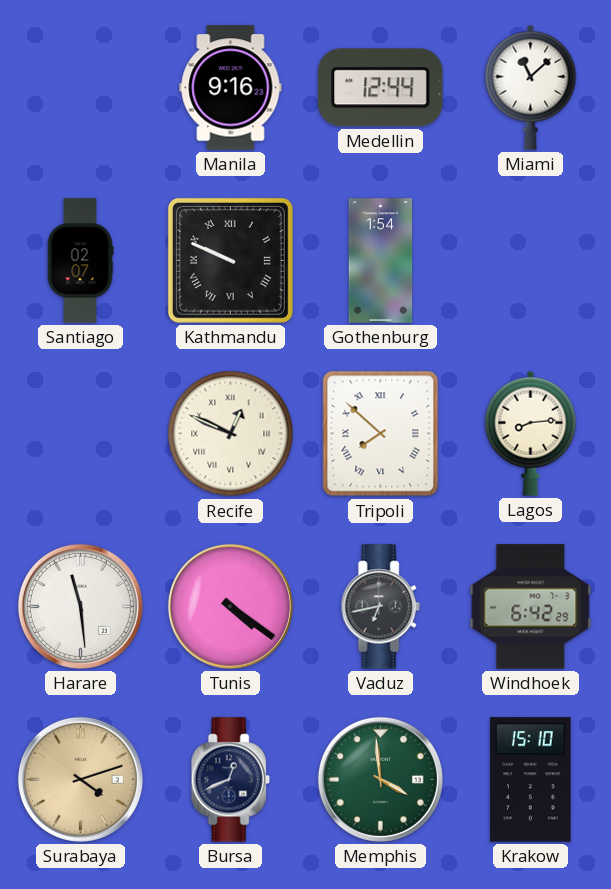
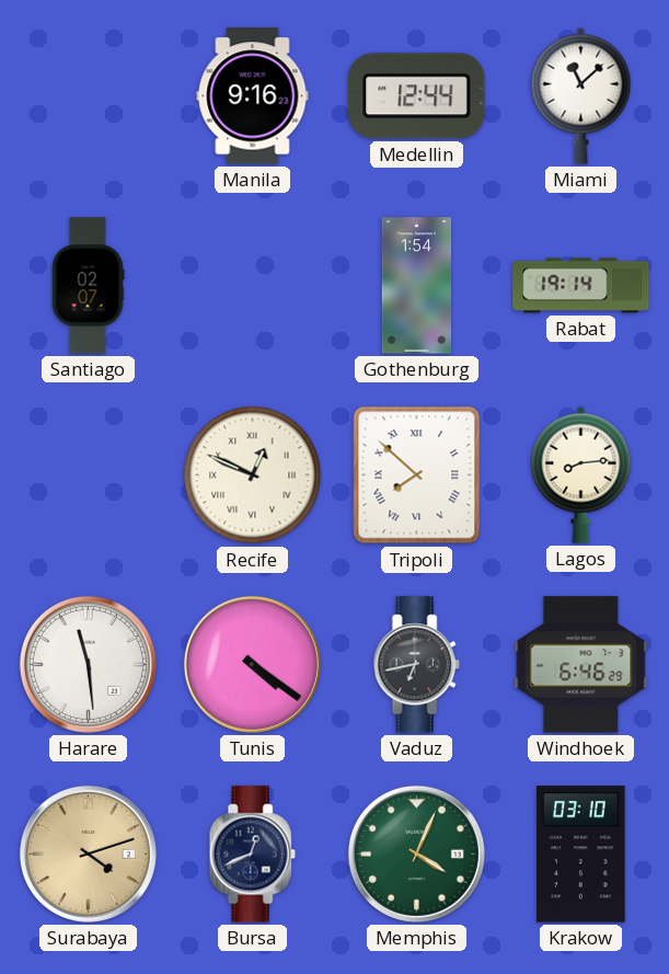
Kathmandu: 9:49 -> none
Rabat: none -> 19:14
Windhoek: 6:42 -> 6:46
Memphis: 3:59 -> 4:04
Krakow: 15:10 -> 03:10
